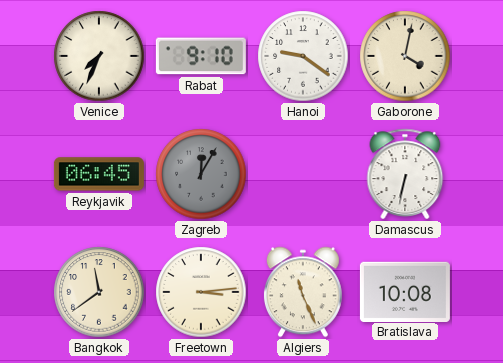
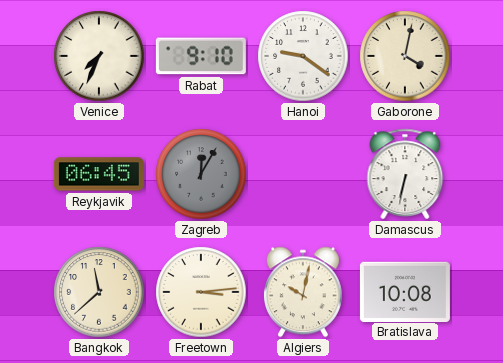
Bangkok: 11:39 -> 11:38
Algiers: 11:26 -> 10:02
